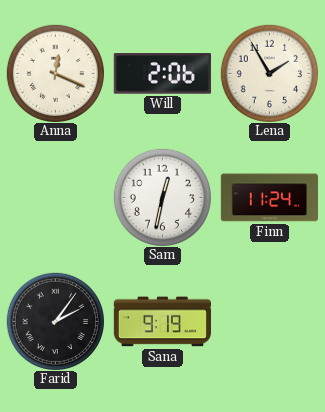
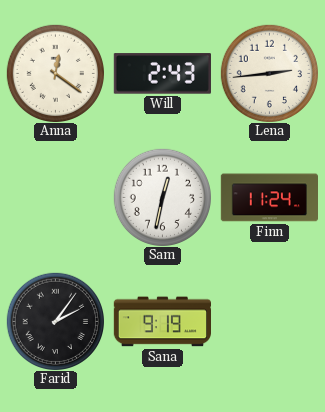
Anna: 12:19 -> 12:21
Will: 2:06 -> 2:43
Lena: 1:55 -> 2:44
